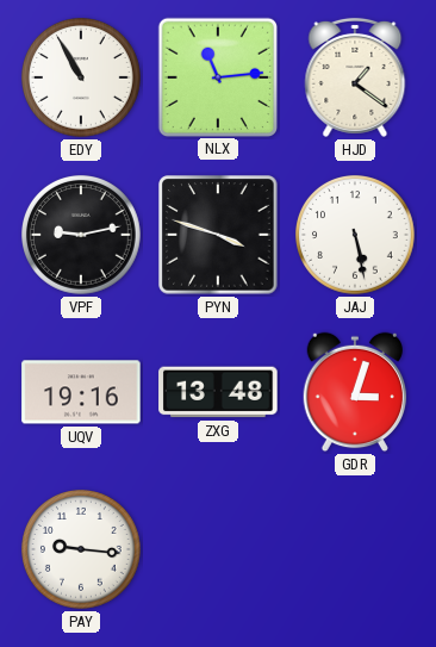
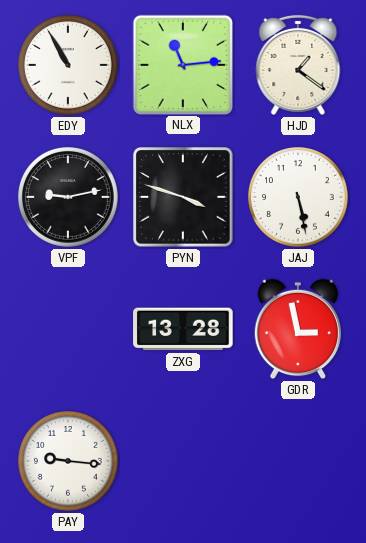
UQV: 19:16 -> none
ZXG: 13:48 -> 13:28
GDR: 3:03 -> 2:58
